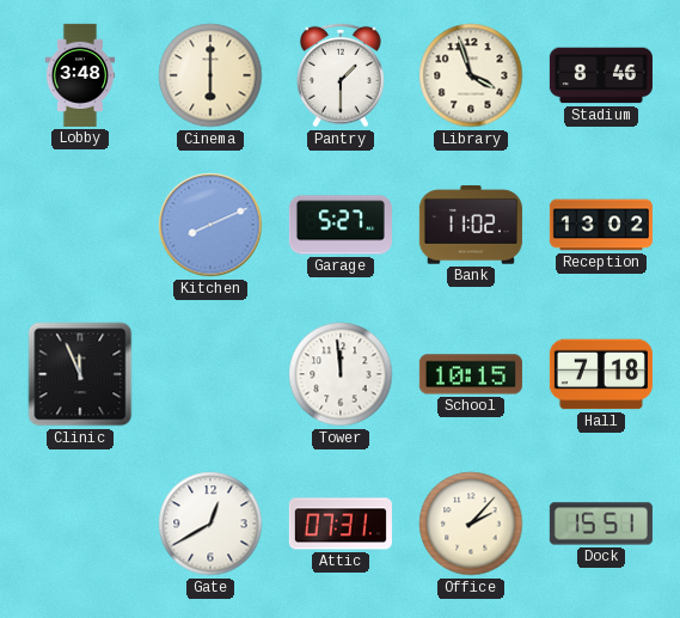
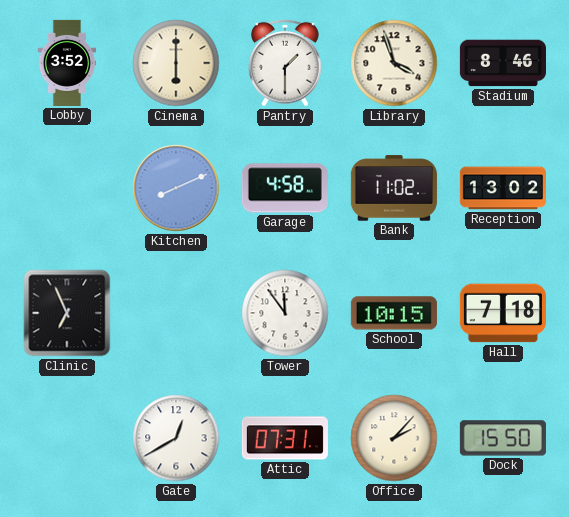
Lobby: 3:48 -> 3:52
Garage: 5:27 -> 4:58
Clinic: 11:56 -> 6:56
Tower: 11:59 -> 11:54
Dock: 15:51 -> 15:50
